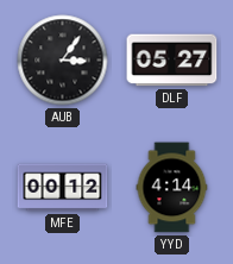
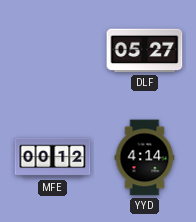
AUB: 3:06 -> none
